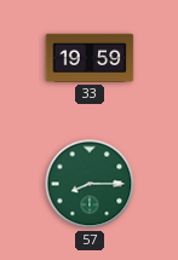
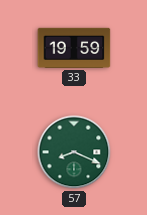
57: 8:15 -> 8:19
